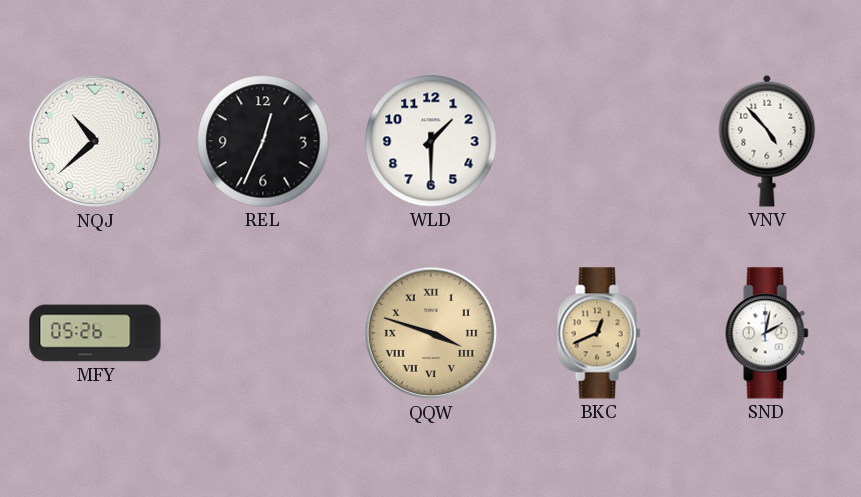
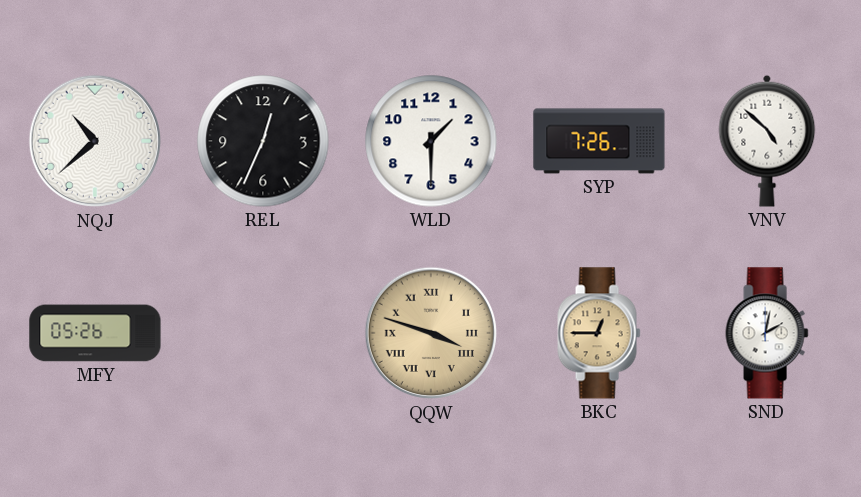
SYP: none -> 7:26
VNV: 4:53 -> 4:52
BKC: 12:41 -> 12:45
